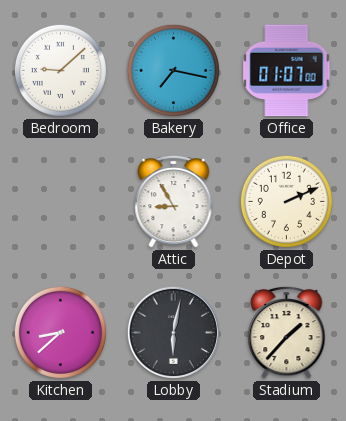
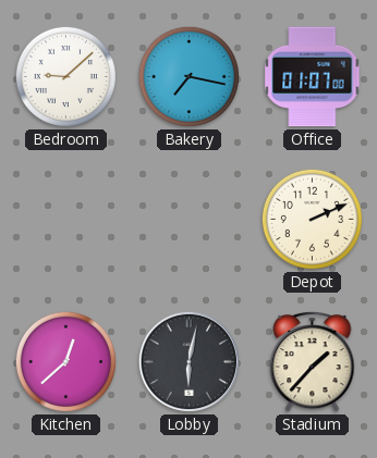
Attic: 8:55 -> none
Kitchen: 8:38 -> 12:38
